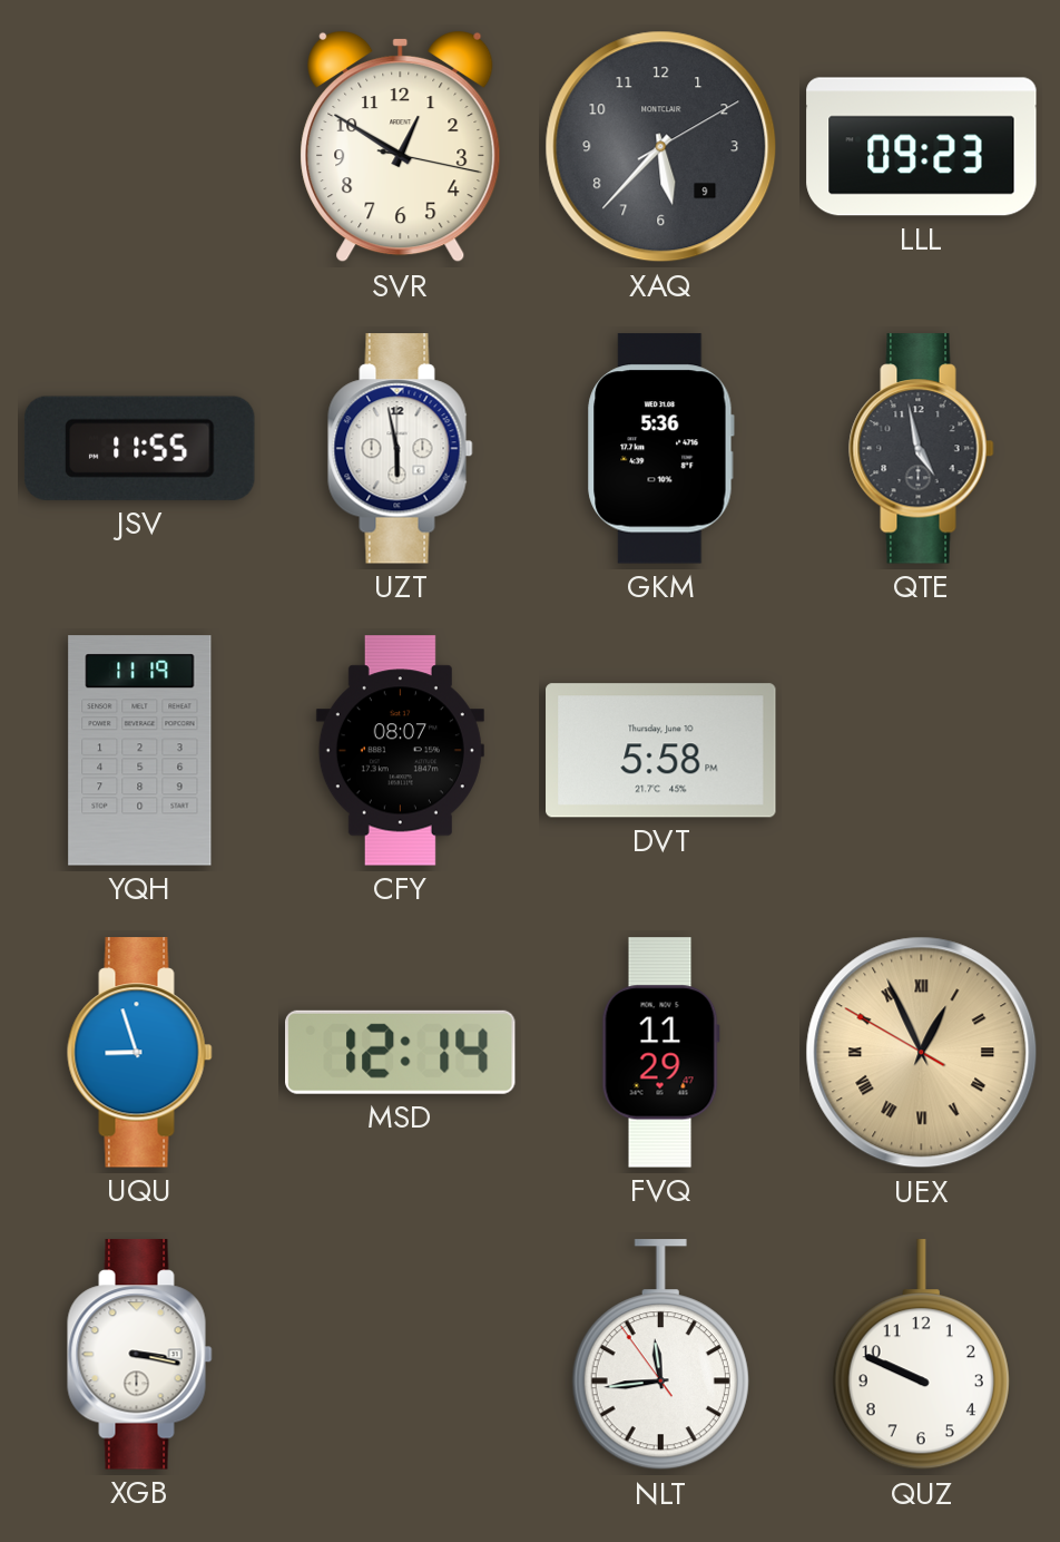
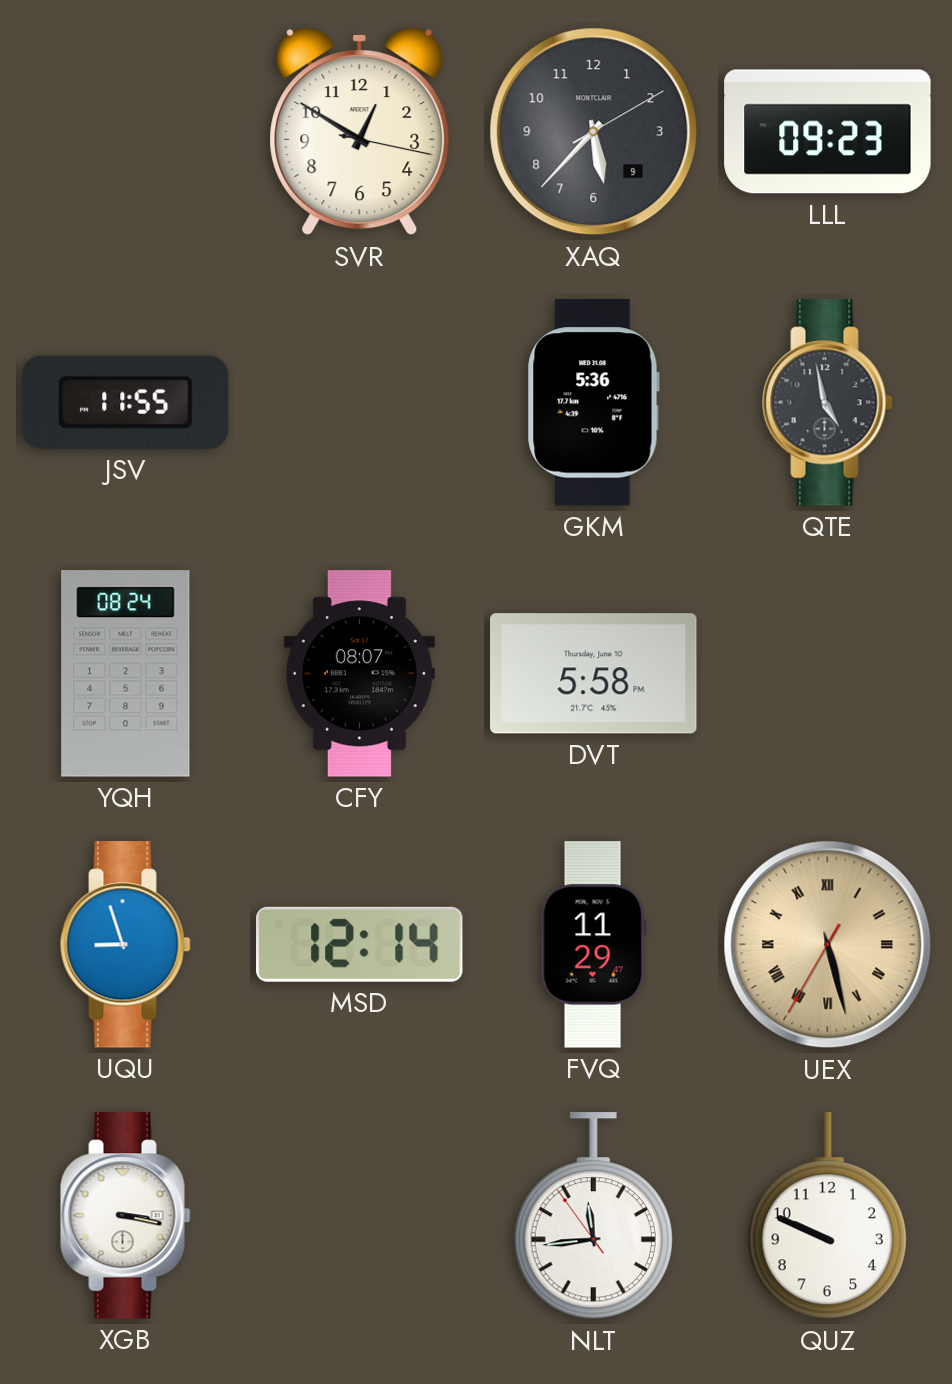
UZT: 5:58 -> none
YQH: 11:19 -> 08:24
UEX: 12:55 -> 5:27
